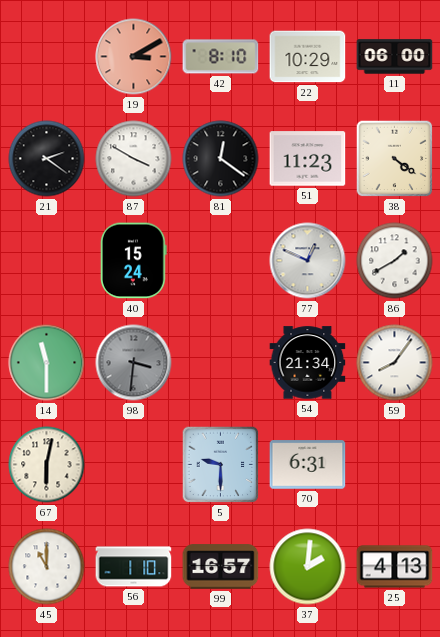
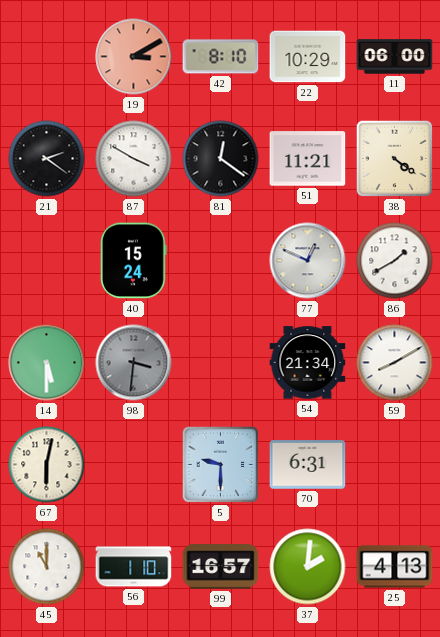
51: 11:23 -> 11:21
14: 11:30 -> 5:30
59: 8:06 -> 8:10
